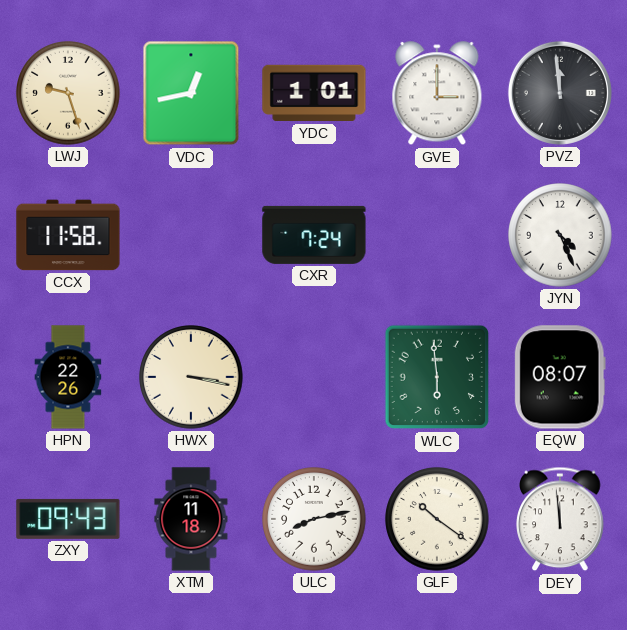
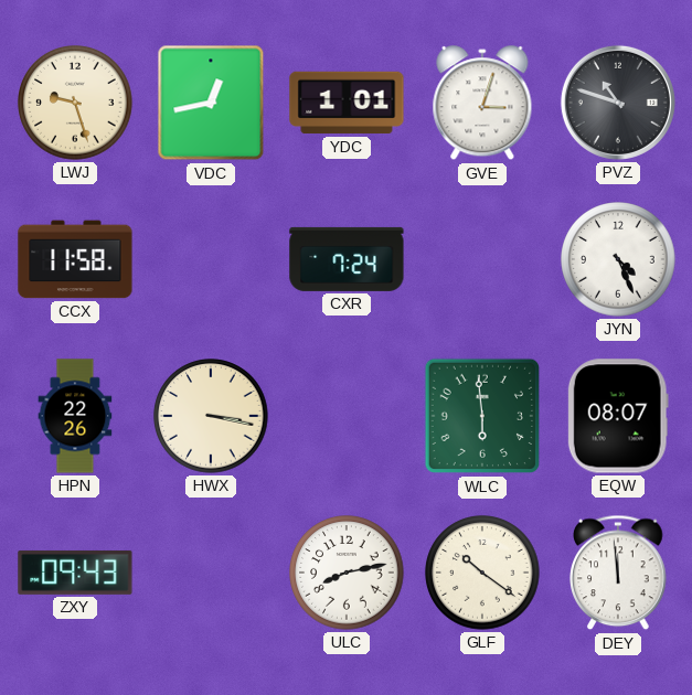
GVE: 3:00 -> 3:03
PVZ: 11:59 -> 10:48
XTM: 11:18 -> none
